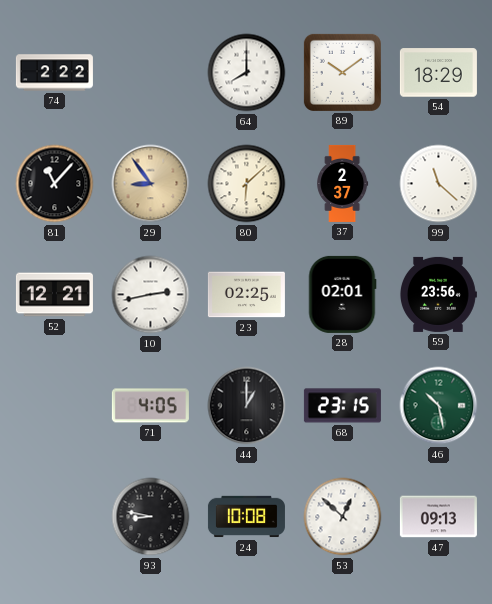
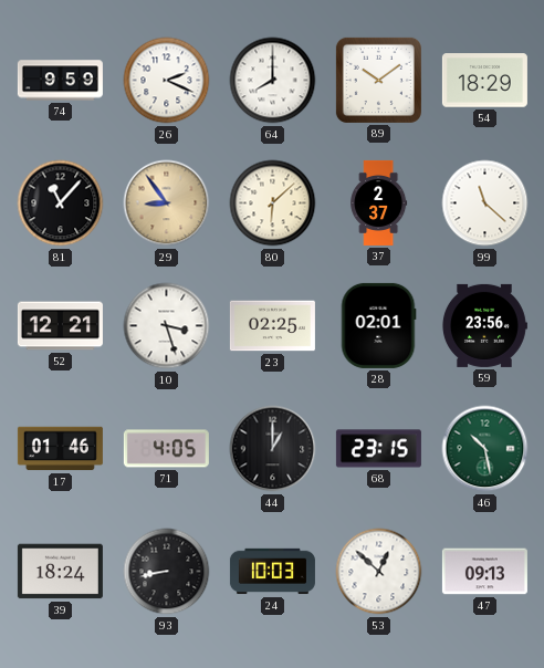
74: 2:22 -> 9:59
26: none -> 2:19
10: 2:43 -> 3:27
17: none -> 01:46
39: none -> 18:24
93: 8:47 -> 8:43
24: 10:08 -> 10:03
